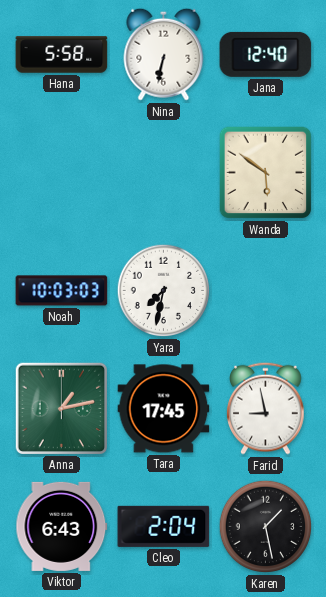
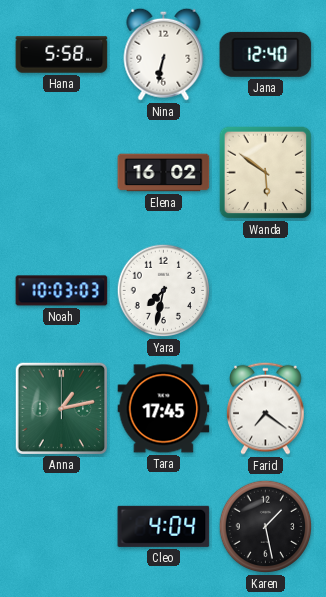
Elena: none -> 16:02
Farid: 8:58 -> 7:21
Viktor: 6:43 -> none
Cleo: 2:04 -> 4:04
